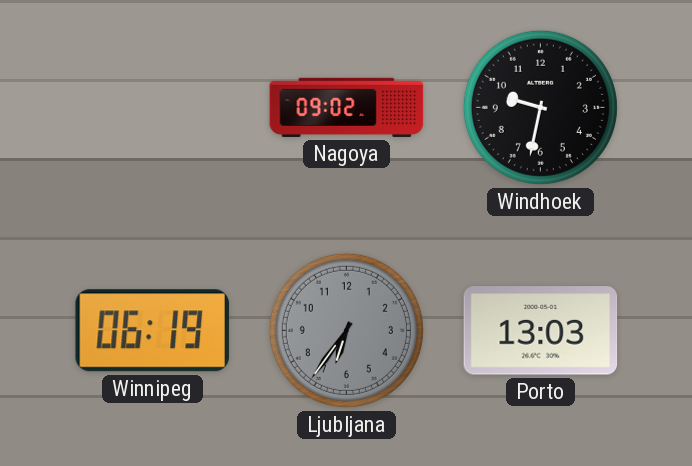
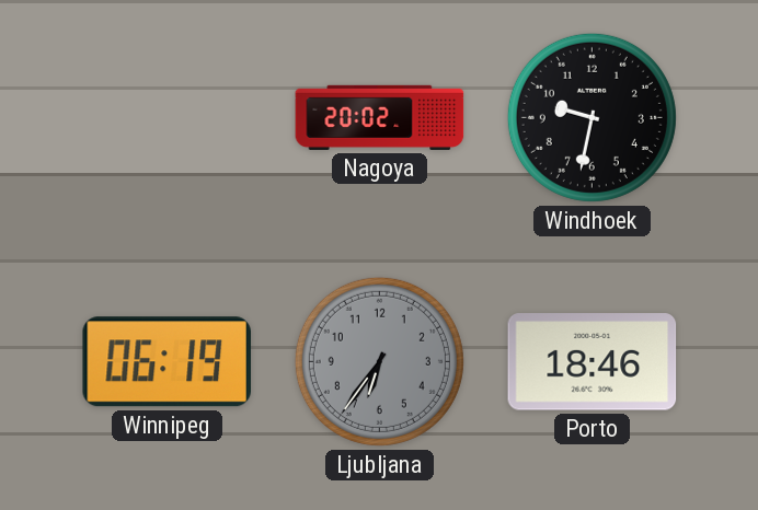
Nagoya: 09:02 -> 20:02
Porto: 13:03 -> 18:46
